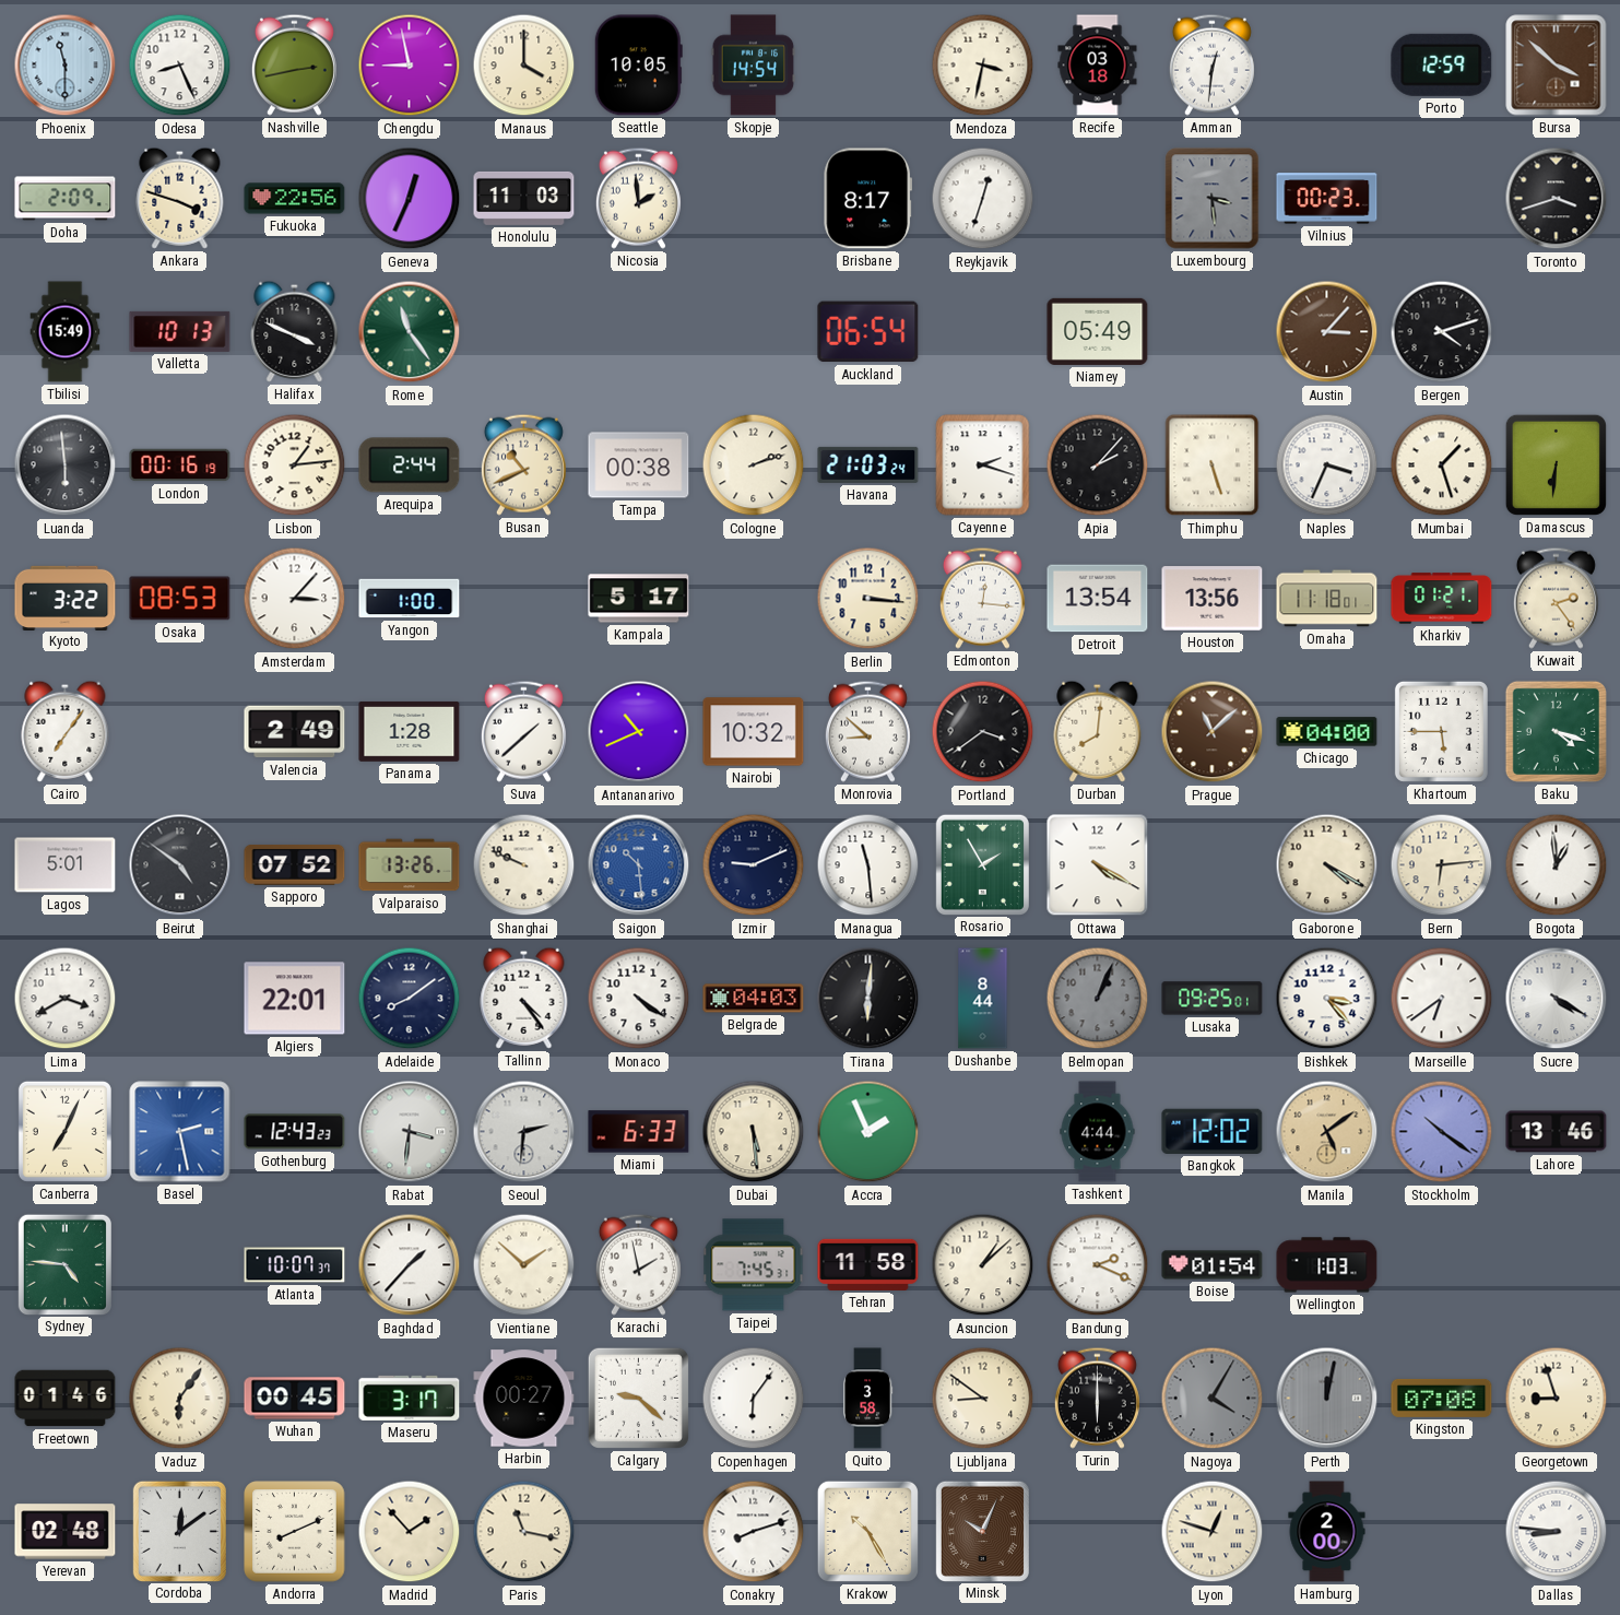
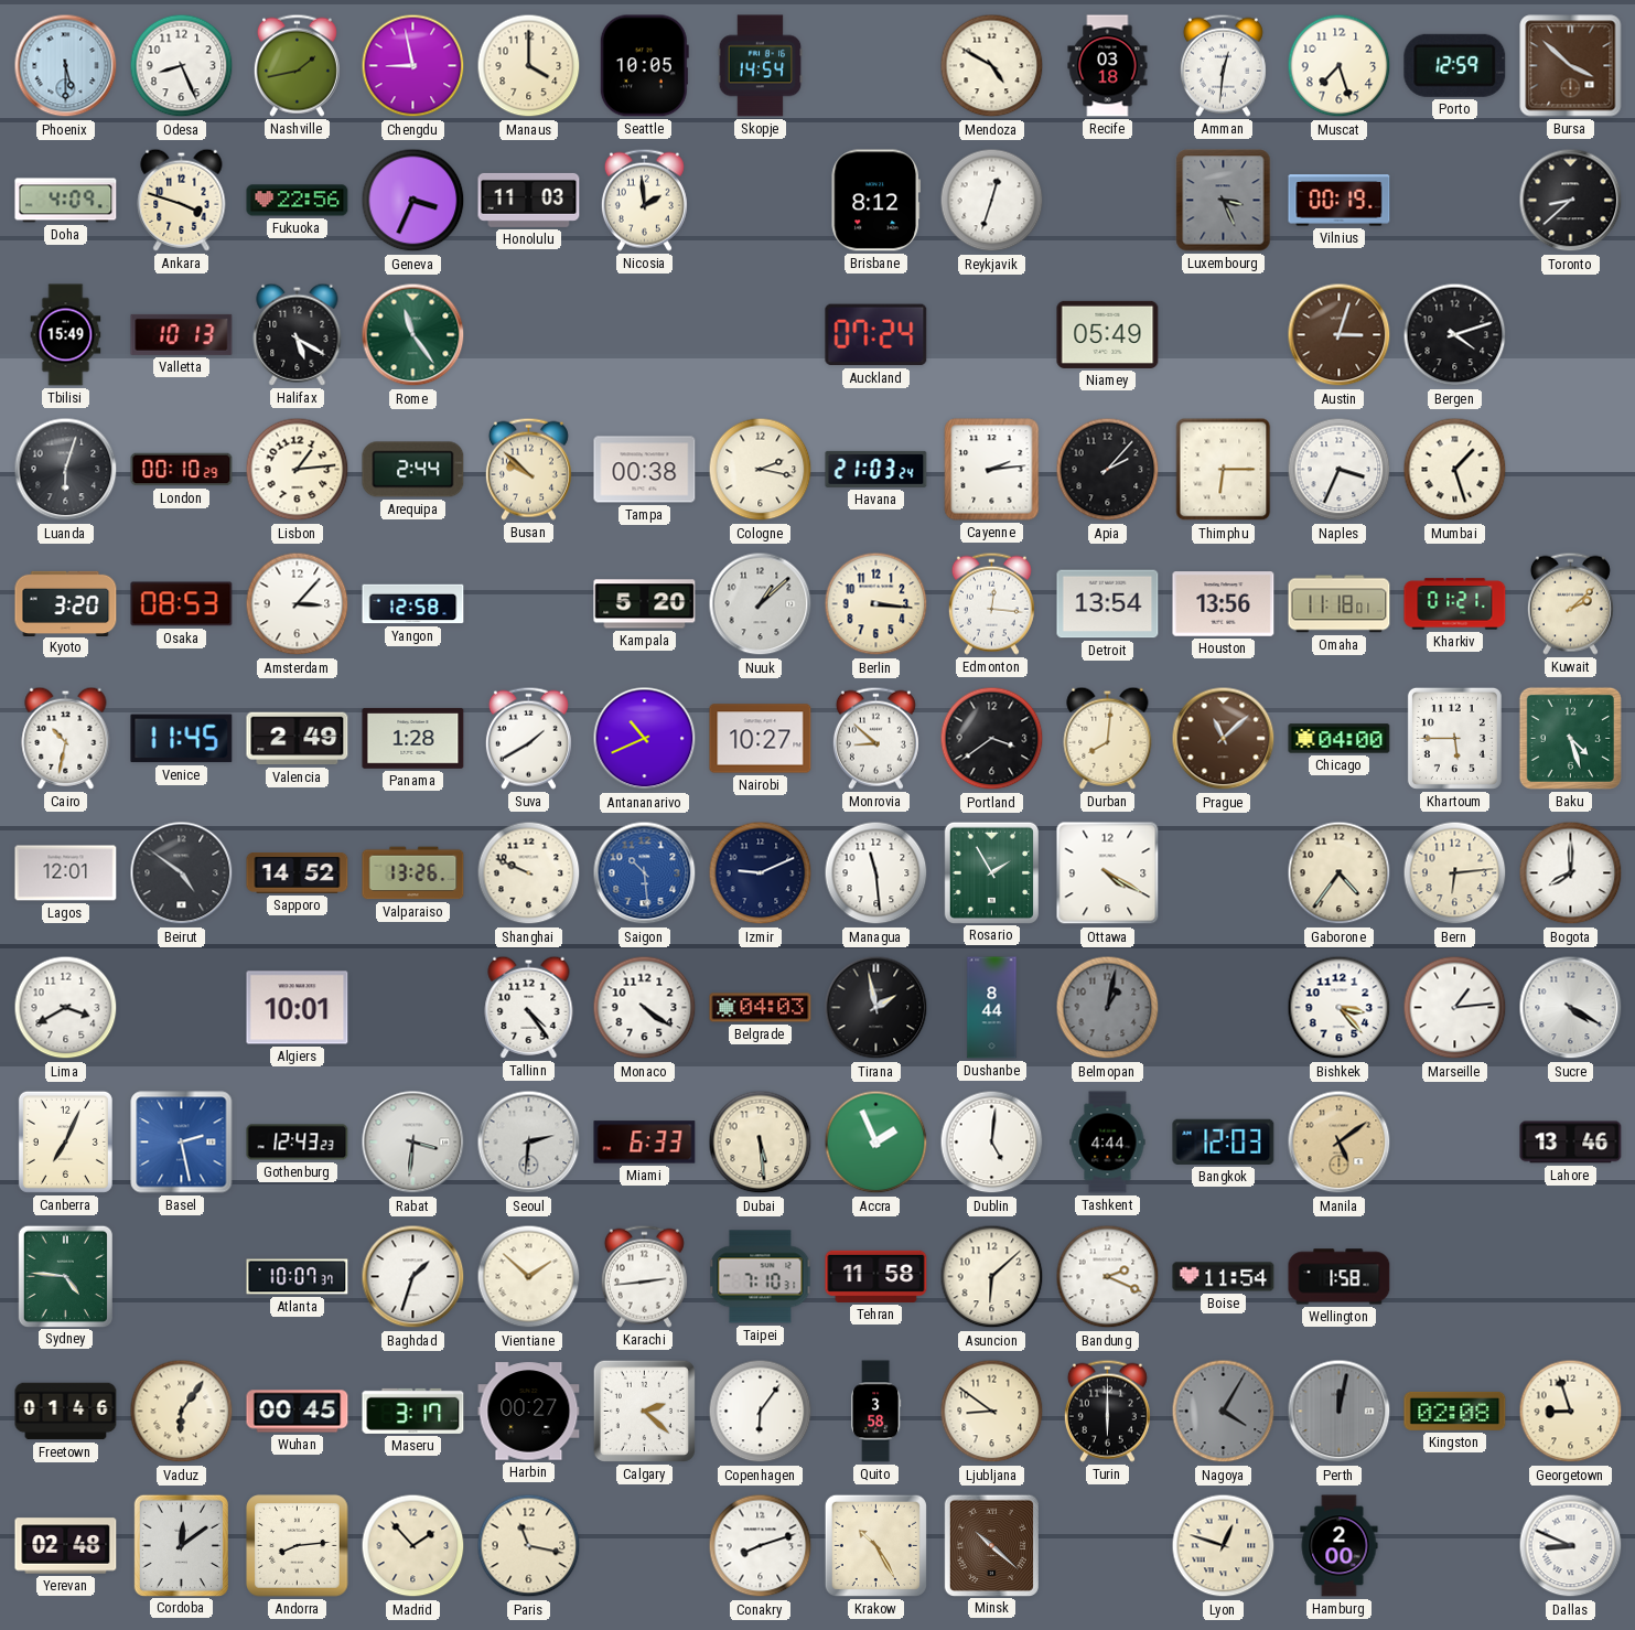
Phoenix: 11:30 -> 5:30
Nashville: 2:43 -> 1:43
Mendoza: 3:32 -> 4:50
Muscat: none -> 7:27
Doha: 2:09 -> 4:09
Geneva: 12:34 -> 3:34
Brisbane: 8:17 -> 8:12
Luxembourg: 3:29 -> 3:26
Vilnius: 00:23 -> 00:19
Toronto: 3:42 -> 8:38
Halifax: 3:49 -> 5:20
Auckland: 06:54 -> 07:24
Austin: 3:07 -> 3:03
Luanda: 5:59 -> 6:03
London: 00:16 -> 00:10
Busan: 10:41 -> 9:52
Cologne: 2:12 -> 2:17
Cayenne: 2:18 -> 2:14
Thimphu: 5:27 -> 6:15
Damascus: 6:31 -> none
Kyoto: 3:22 -> 3:20
Yangon: 1:00 -> 12:58
Kampala: 5:17 -> 5:20
Nuuk: none -> 1:08
Kuwait: 2:24 -> 2:08
Cairo: 7:06 -> 10:32
Venice: none -> 11:45
Suva: 1:38 -> 1:40
Nairobi: 10:32 -> 10:27
Baku: 4:18 -> 4:27
Lagos: 5:01 -> 12:01
Sapporo: 07:52 -> 14:52
Gaborone: 4:20 -> 4:36
Bogota: 12:59 -> 8:00
Algiers: 22:01 -> 10:01
Adelaide: 8:09 -> none
Tirana: 6:01 -> 1:58
Belmopan: 1:04 -> 1:02
Lusaka: 09:25 -> none
Marseille: 6:39 -> 1:14
Dublin: none -> 5:01
Bangkok: 12:02 -> 12:03
Stockholm: 10:21 -> none
Baghdad: 1:37 -> 1:33
Karachi: 1:58 -> 2:44
Taipei: 7:45 -> 7:10
Asuncion: 1:08 -> 6:08
Boise: 01:54 -> 11:54
Wellington: 1:03 -> 1:58
Calgary: 9:22 -> 2:22
Kingston: 07:08 -> 02:08
Andorra: 8:11 -> 8:14
Minsk: 10:04 -> 10:22
Dallas: 8:46 -> 8:49
